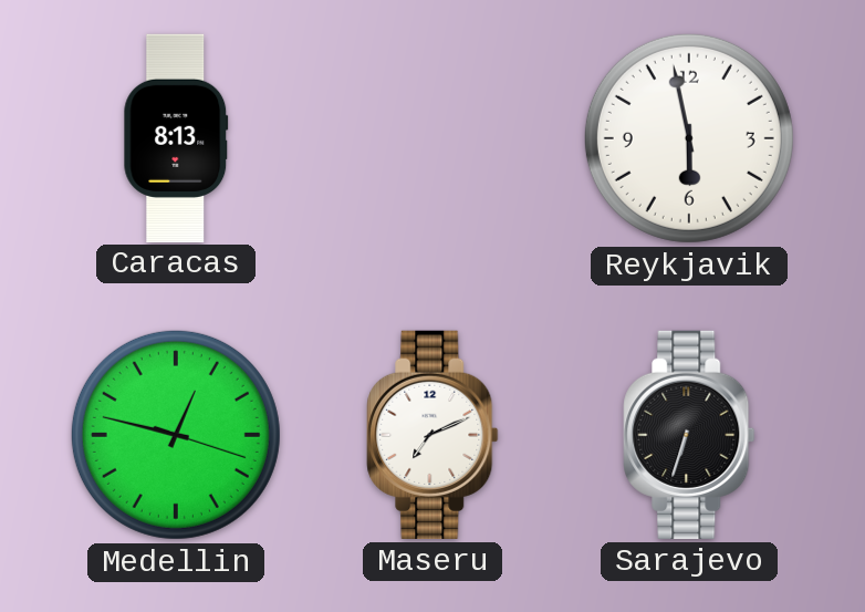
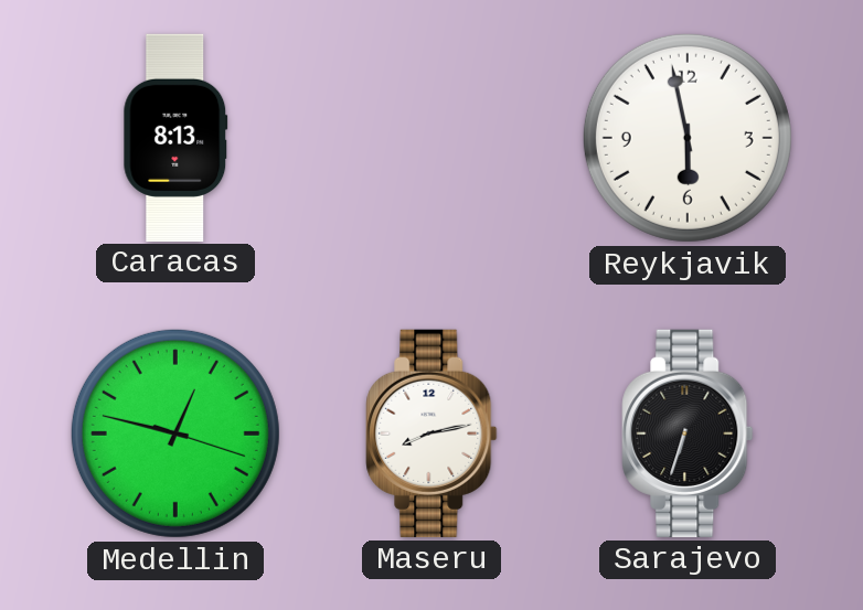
Maseru: 7:11 -> 8:13
